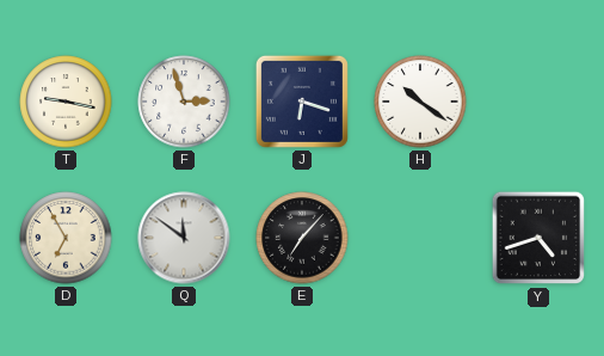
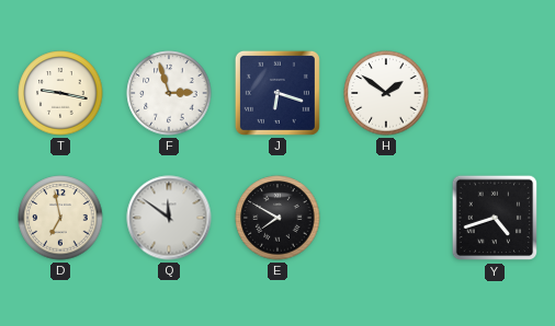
H: 10:21 -> 1:51
D: 6:55 -> 6:58
E: 7:07 -> 7:50
